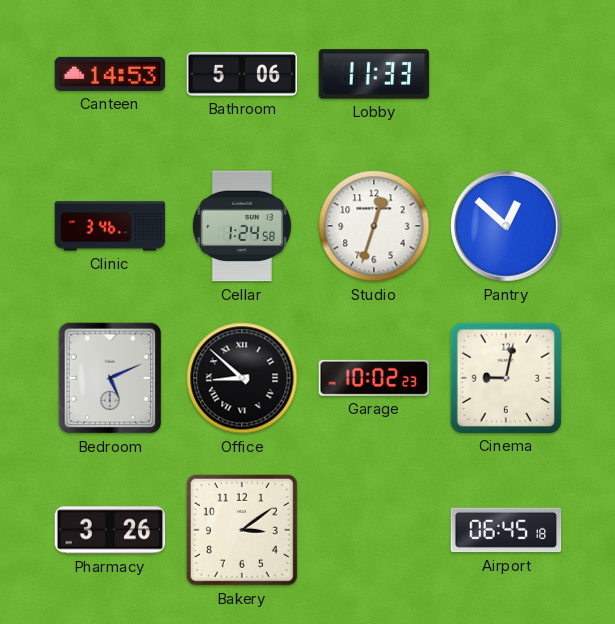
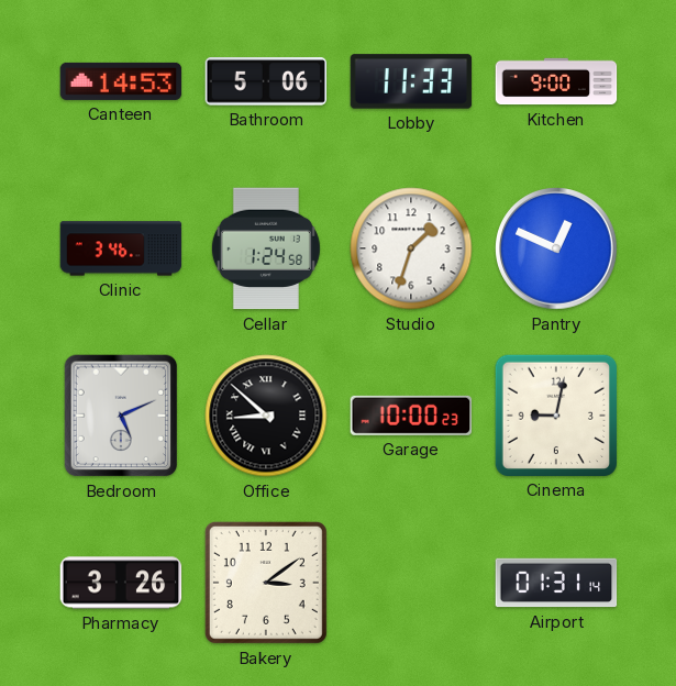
Kitchen: none -> 9:00
Studio: 12:33 -> 1:33
Pantry: 12:52 -> 12:49
Garage: 10:02 -> 10:00
Airport: 06:45 -> 01:31
